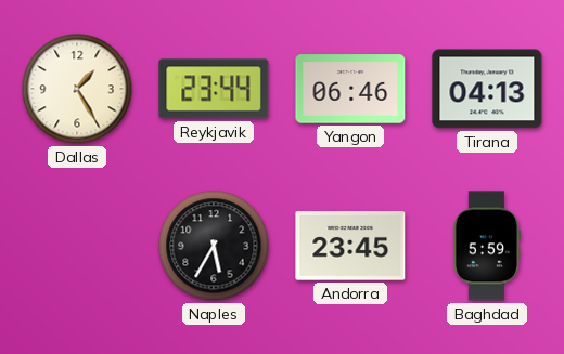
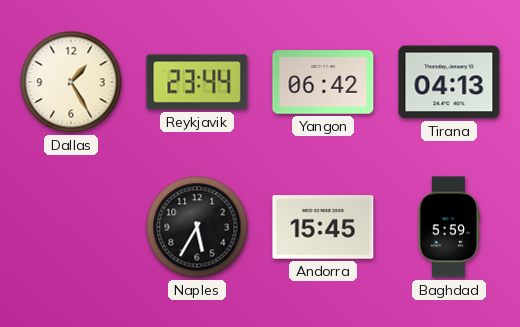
Yangon: 06:46 -> 06:42
Andorra: 23:45 -> 15:45
